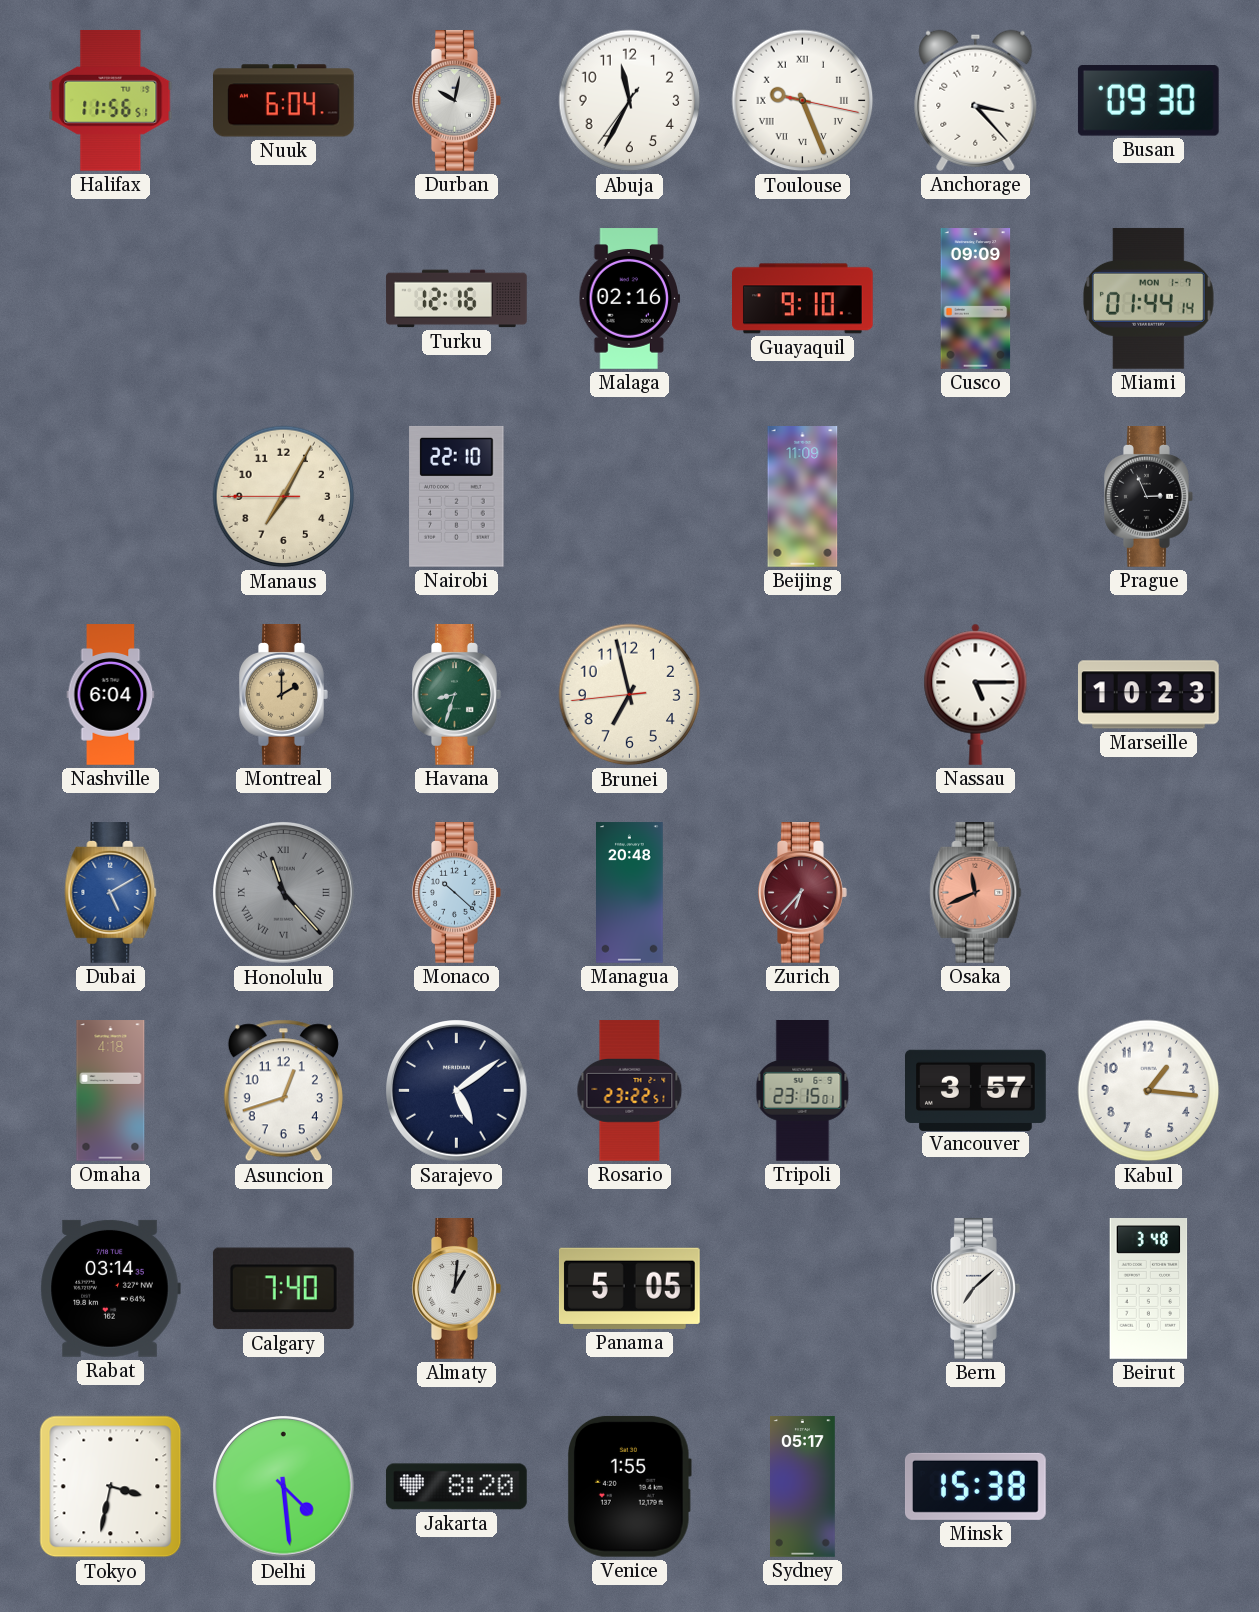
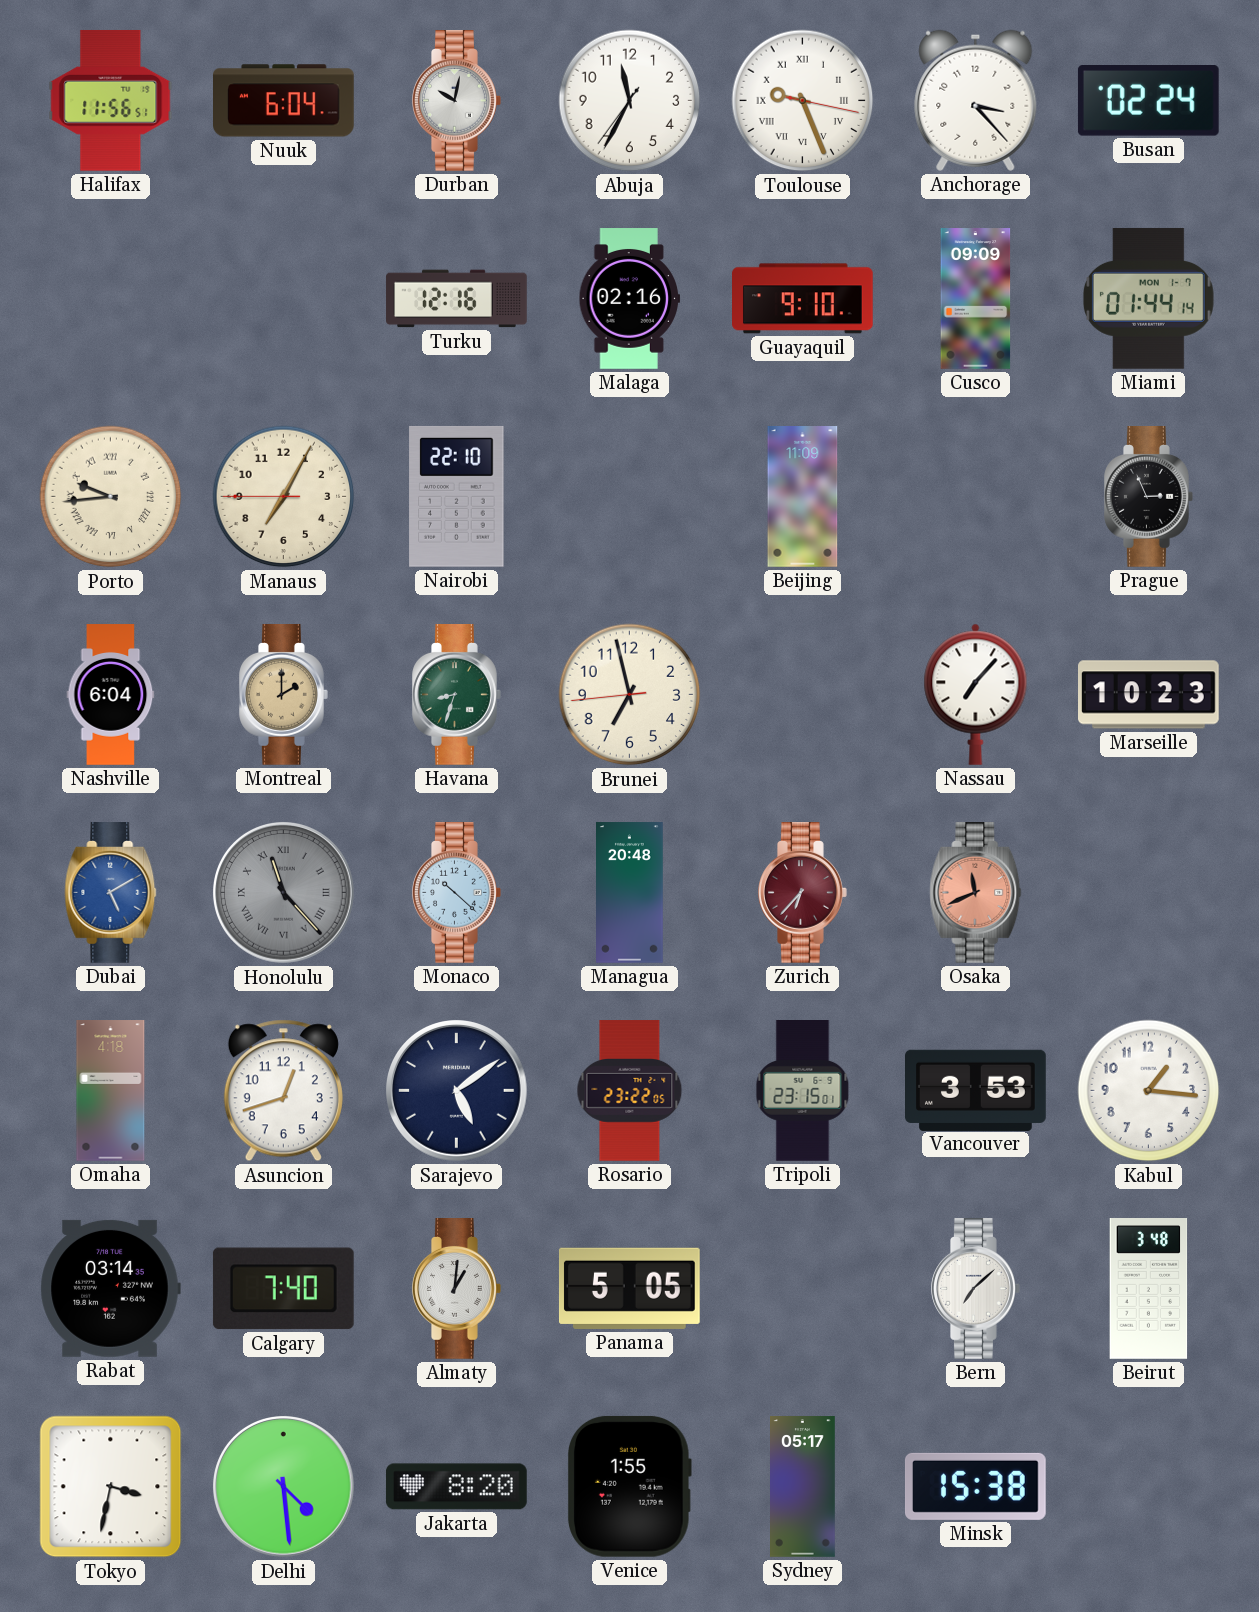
Busan: 09:30 -> 02:24
Porto: none -> 9:44
Nassau: 5:15 -> 7:07
Rosario: 23:22:51 -> 23:22:05
Vancouver: 3:57 -> 3:53
